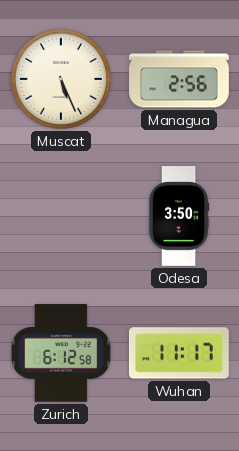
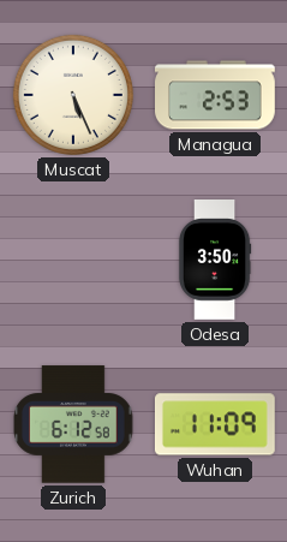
Managua: 2:56 -> 2:53
Wuhan: 11:17 -> 11:09
